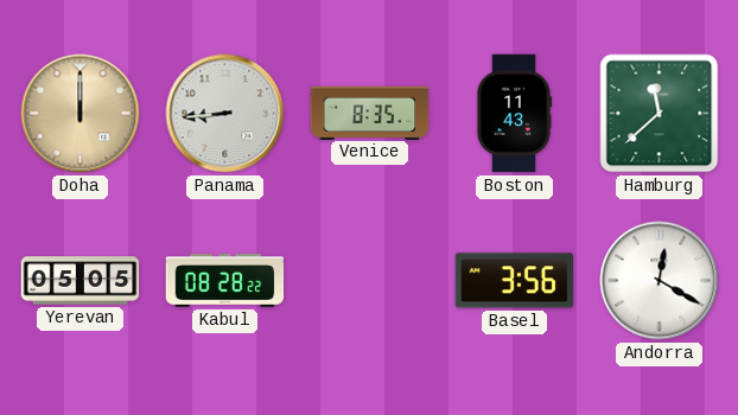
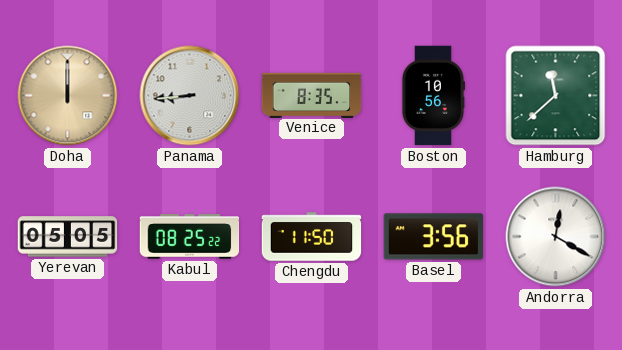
Boston: 11:43 -> 10:56
Kabul: 08:28 -> 08:25
Chengdu: none -> 11:50
